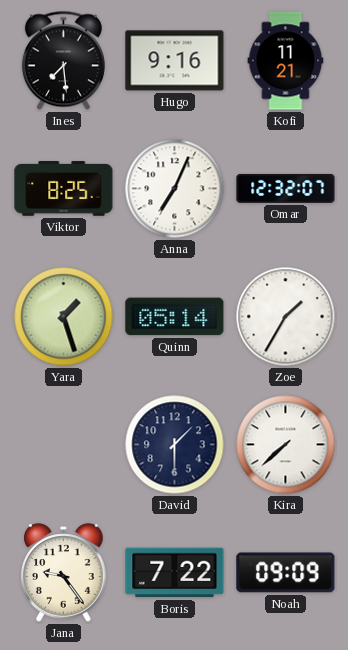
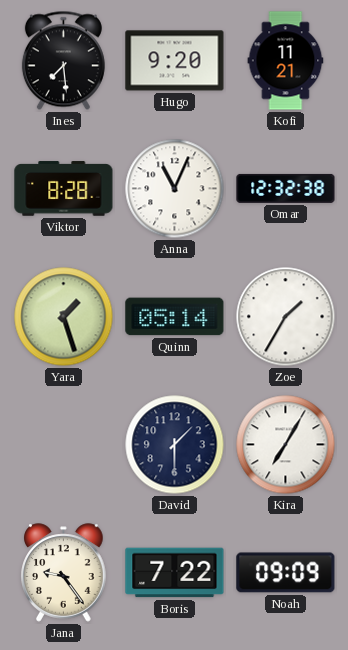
Hugo: 9:16 -> 9:20
Viktor: 8:25 -> 8:28
Anna: 7:04 -> 11:04
Omar: 12:32:07 -> 12:32:38
Kira: 7:38 -> 7:05
